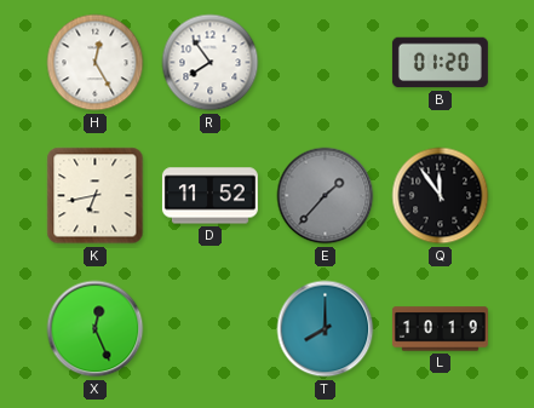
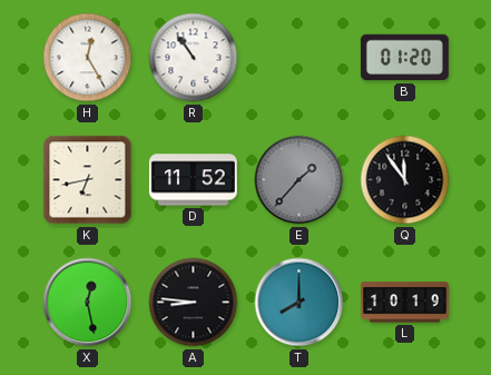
R: 7:54 -> 10:54
X: 12:26 -> 12:28
A: none -> 8:46
